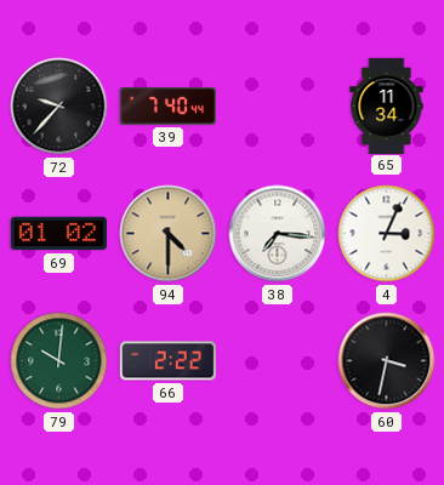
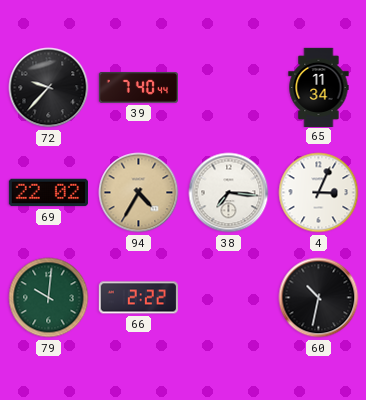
69: 01:02 -> 22:02
94: 4:30 -> 4:35
60: 3:32 -> 10:32
